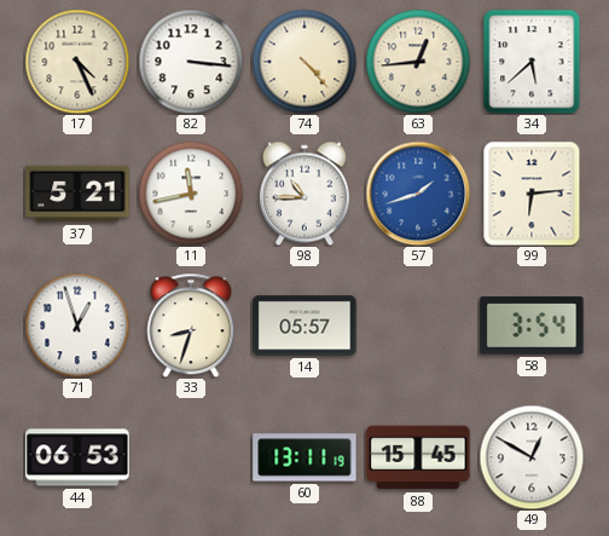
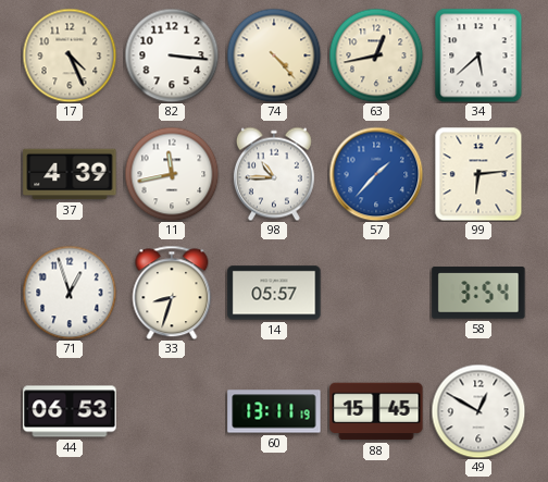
63: 12:44 -> 12:43
37: 5:21 -> 4:39
57: 1:42 -> 1:37
